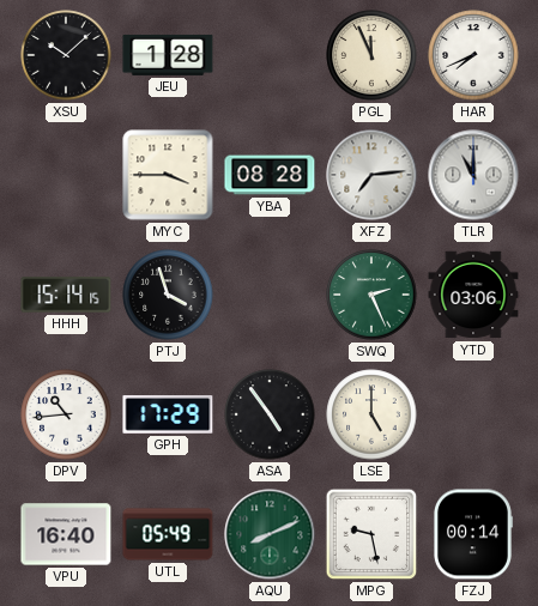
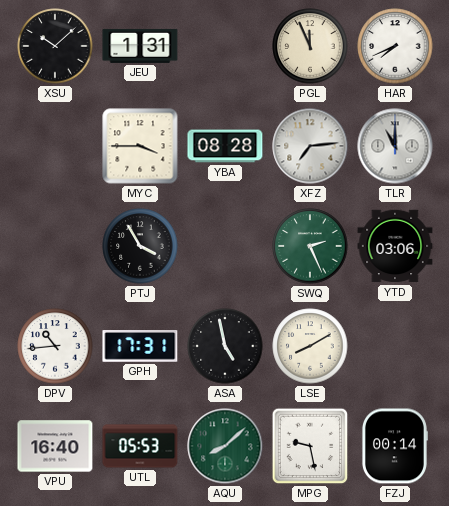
JEU: 1:28 -> 1:31
HHH: 15:14 -> none
PTJ: 3:57 -> 3:55
GPH: 17:29 -> 17:31
ASA: 4:54 -> 4:58
LSE: 5:00 -> 8:10
UTL: 05:49 -> 05:53
AQU: 8:11 -> 8:08
